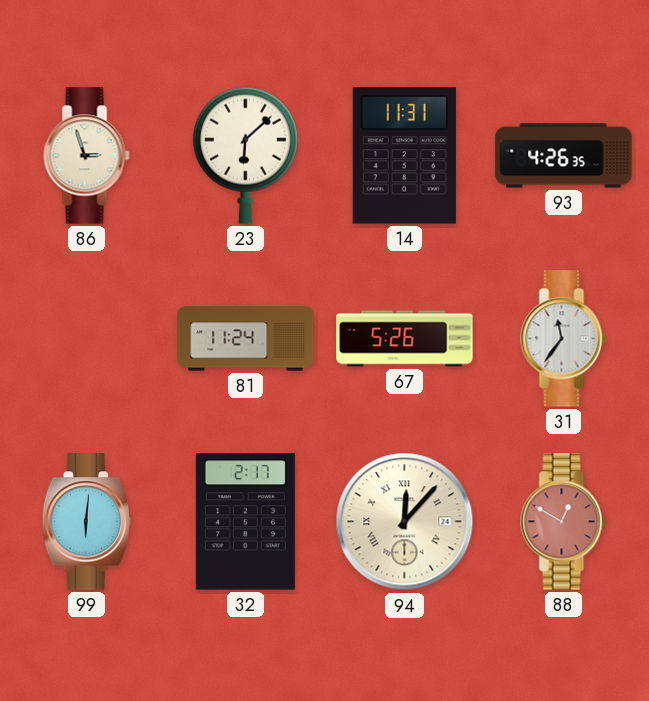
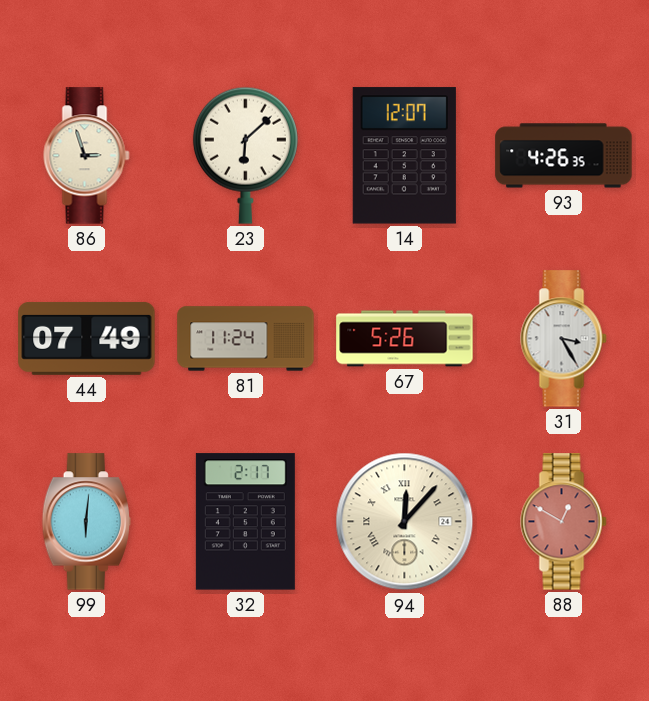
14: 11:31 -> 12:07
44: none -> 07:49
31: 11:36 -> 3:25
